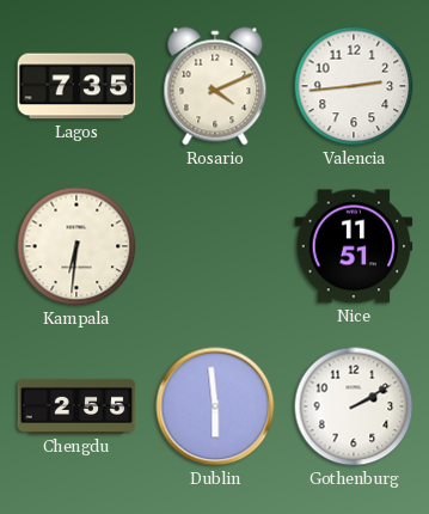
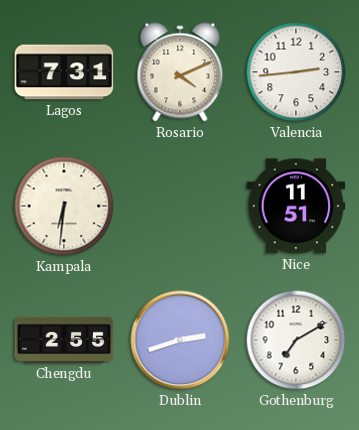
Lagos: 7:35 -> 7:31
Dublin: 5:59 -> 2:42
Gothenburg: 2:10 -> 7:10
